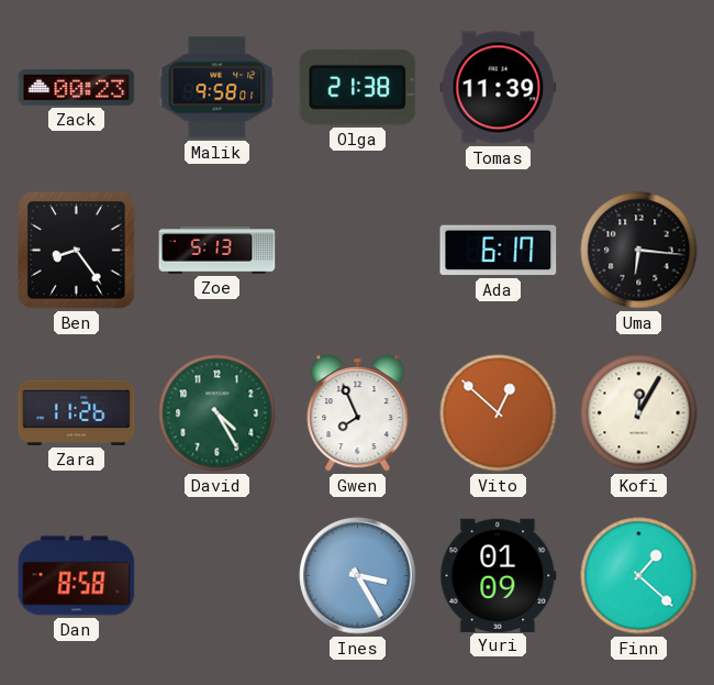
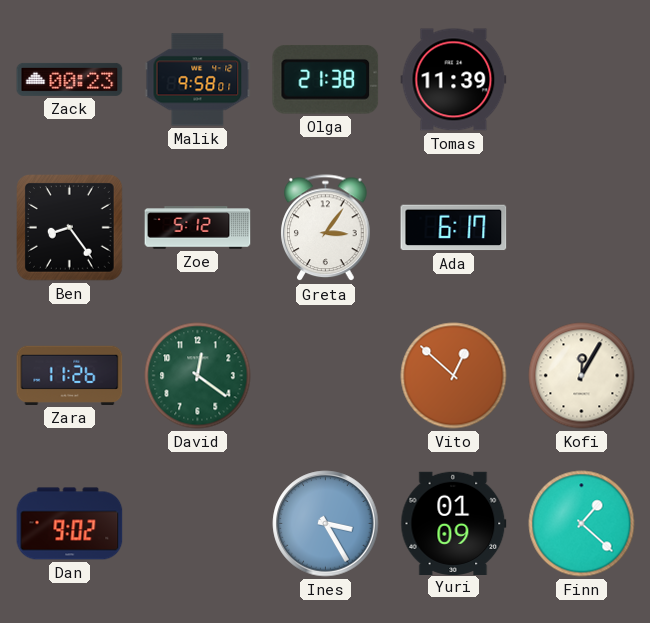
Zoe: 5:13 -> 5:12
Greta: none -> 3:06
Uma: 6:16 -> none
David: 4:25 -> 12:21
Gwen: 7:56 -> none
Dan: 8:58 -> 9:02
